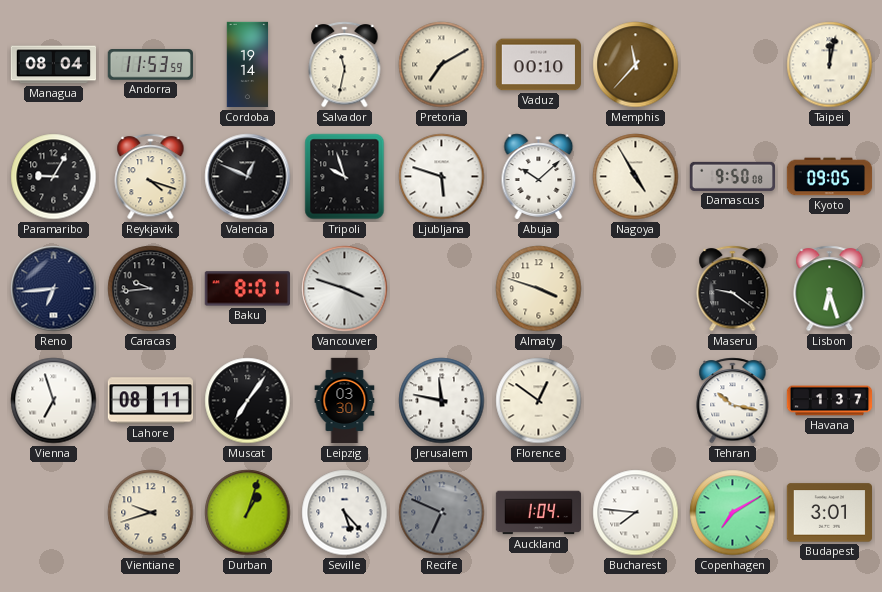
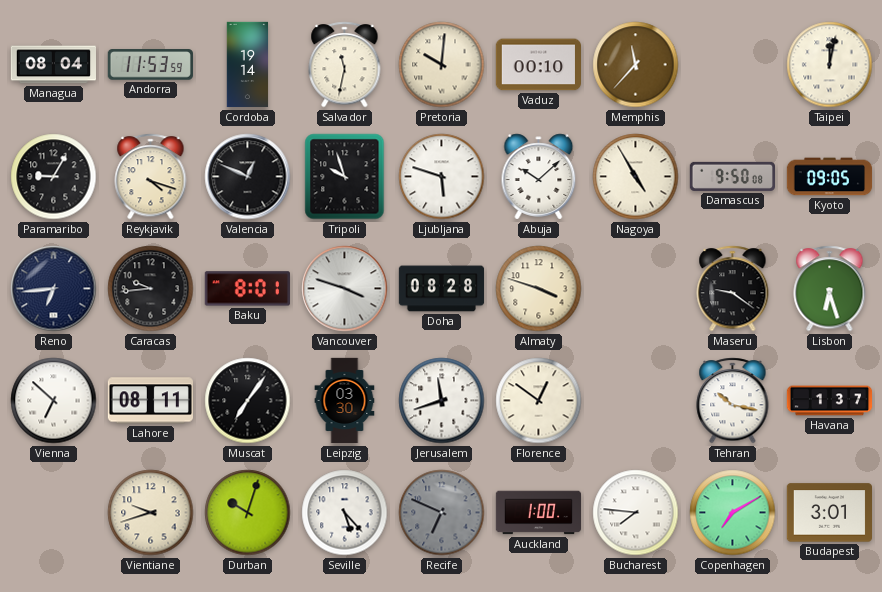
Pretoria: 7:10 -> 10:01
Doha: none -> 08:28
Vienna: 6:57 -> 6:52
Jerusalem: 11:47 -> 11:42
Durban: 1:03 -> 10:03
Auckland: 1:04 -> 1:00
